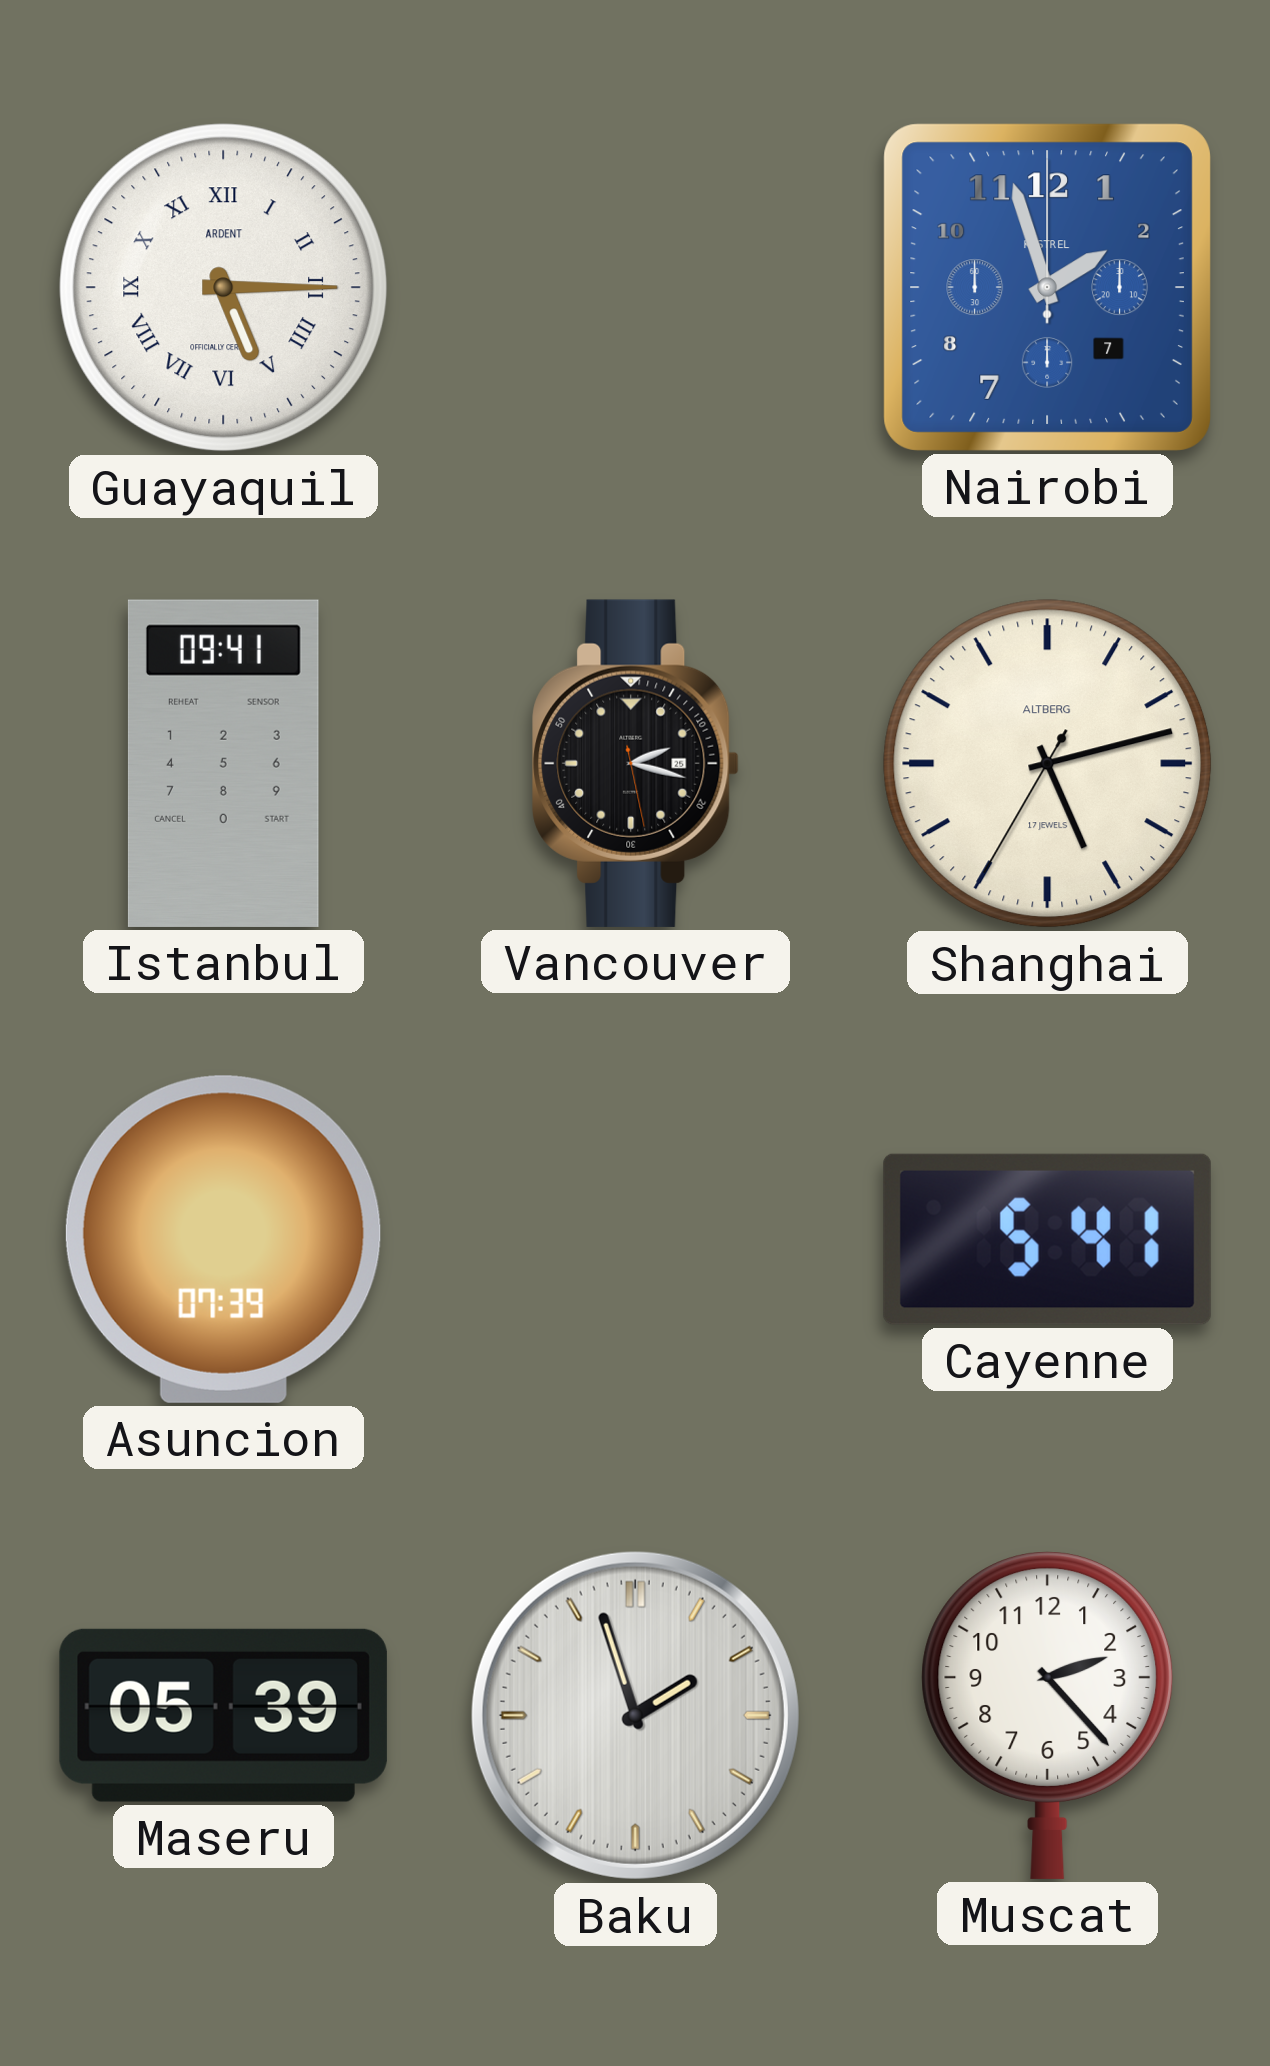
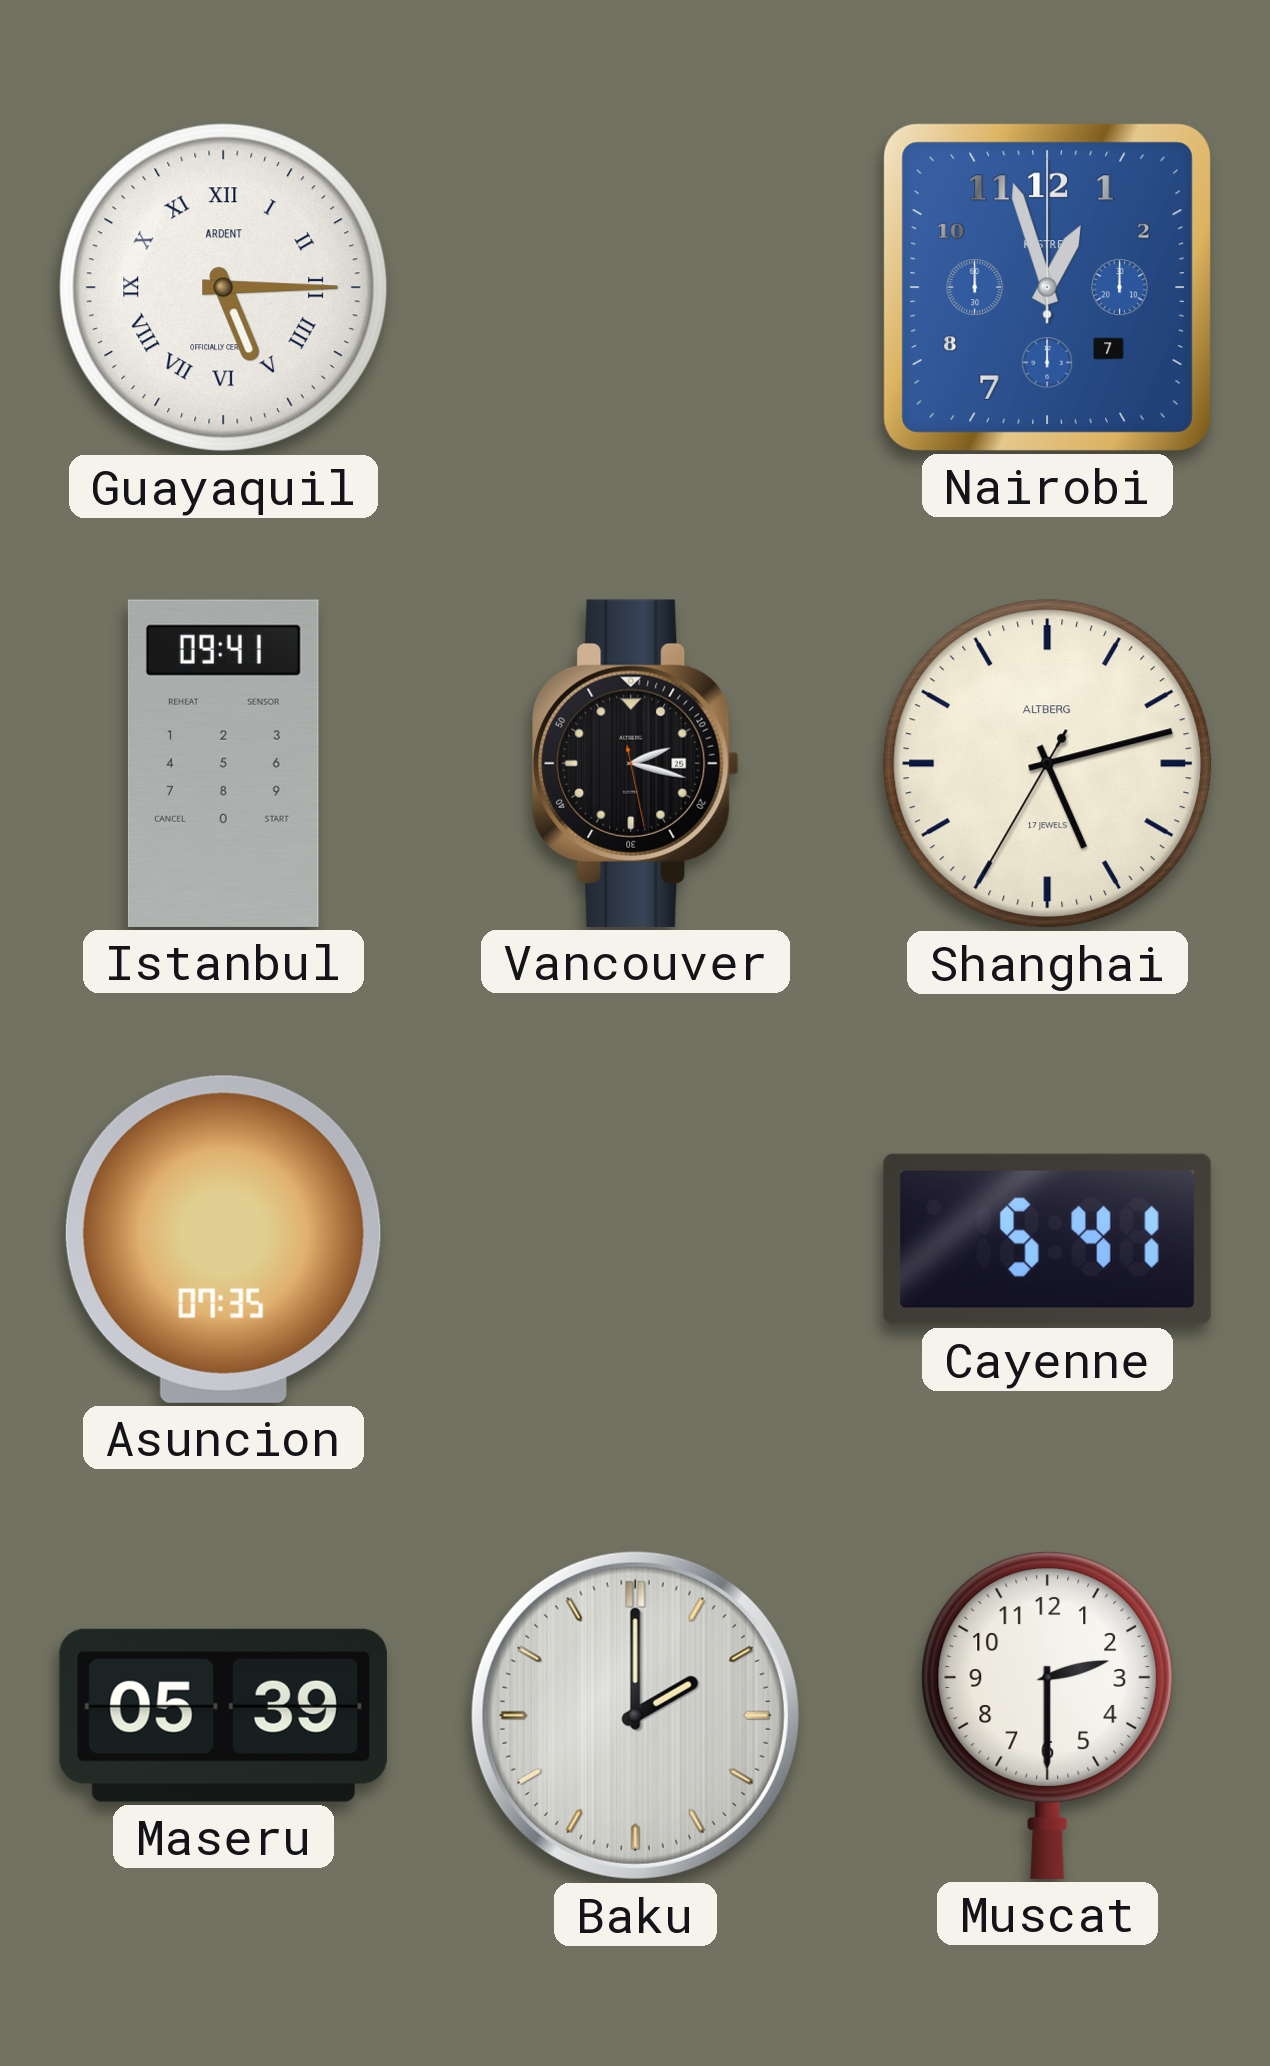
Nairobi: 1:57 -> 12:57
Asuncion: 07:39 -> 07:35
Baku: 1:57 -> 2:00
Muscat: 2:23 -> 2:30
